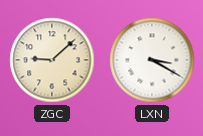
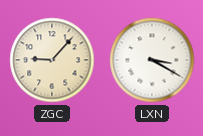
ZGC: 9:08 -> 9:07
